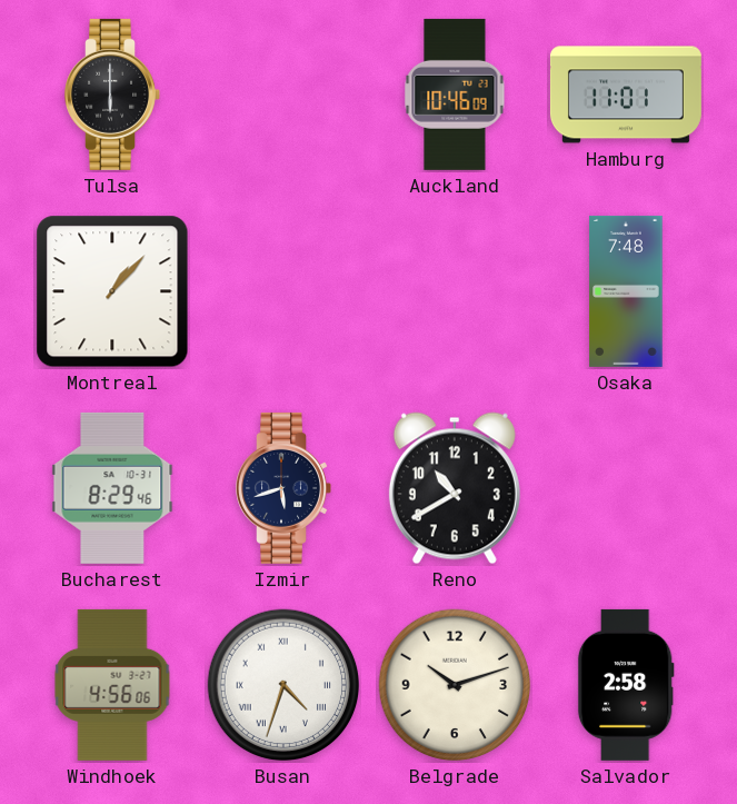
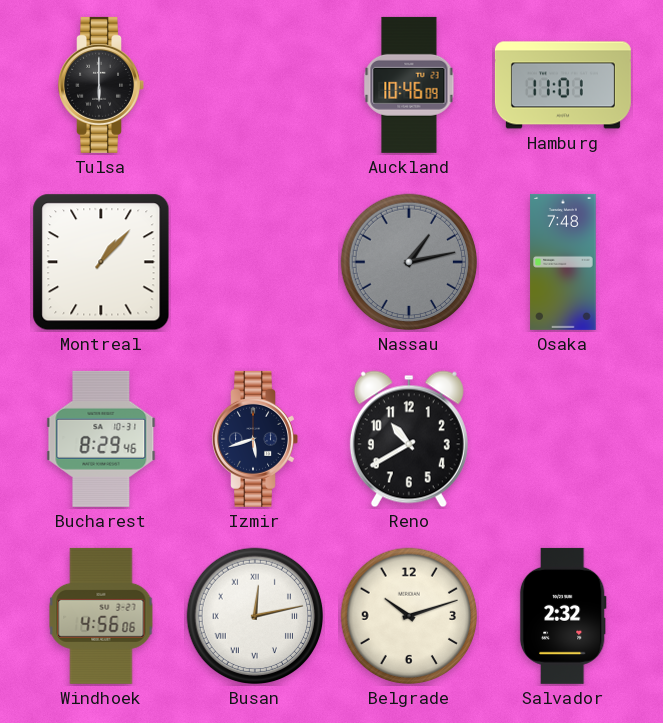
Nassau: none -> 1:13
Busan: 4:33 -> 12:13
Salvador: 2:58 -> 2:32
